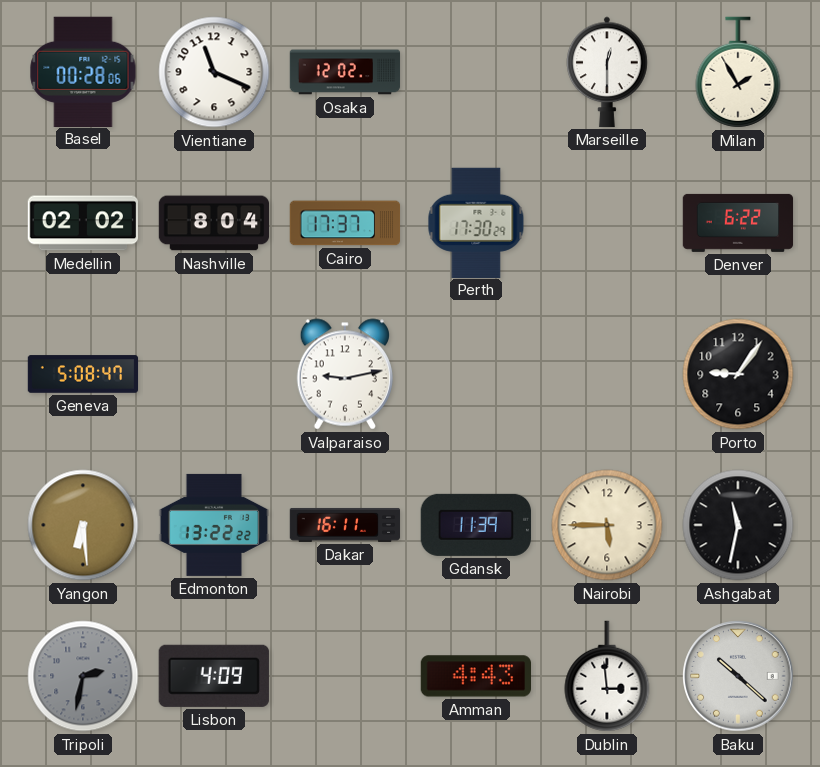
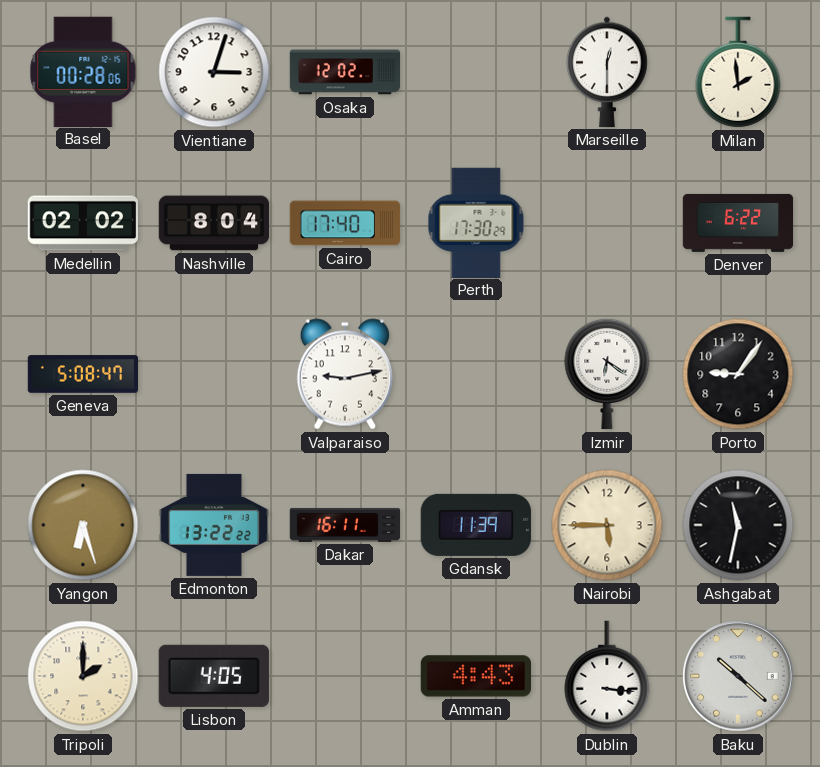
Vientiane: 11:19 -> 3:03
Milan: 1:55 -> 1:59
Cairo: 17:37 -> 17:40
Izmir: none -> 6:21
Yangon: 6:29 -> 6:27
Tripoli: 2:32 -> 2:00
Tripoli dial: grey -> cream
Lisbon: 4:09 -> 4:05
Dublin: 2:59 -> 3:16
